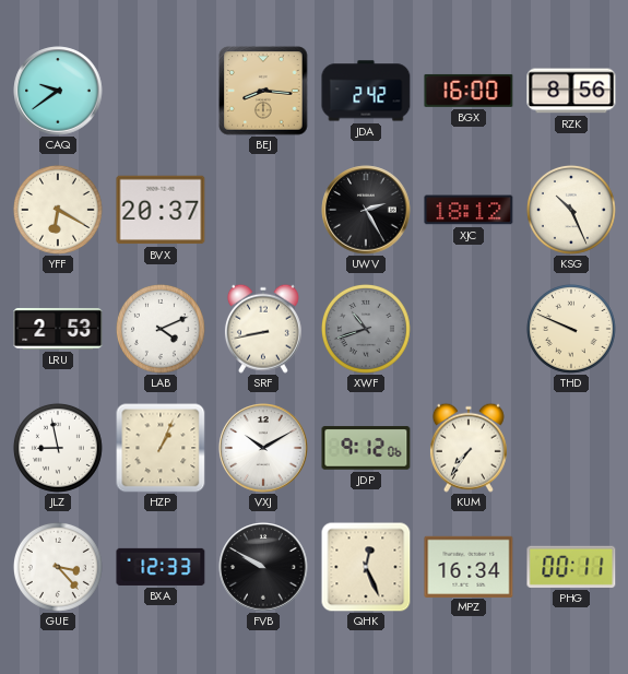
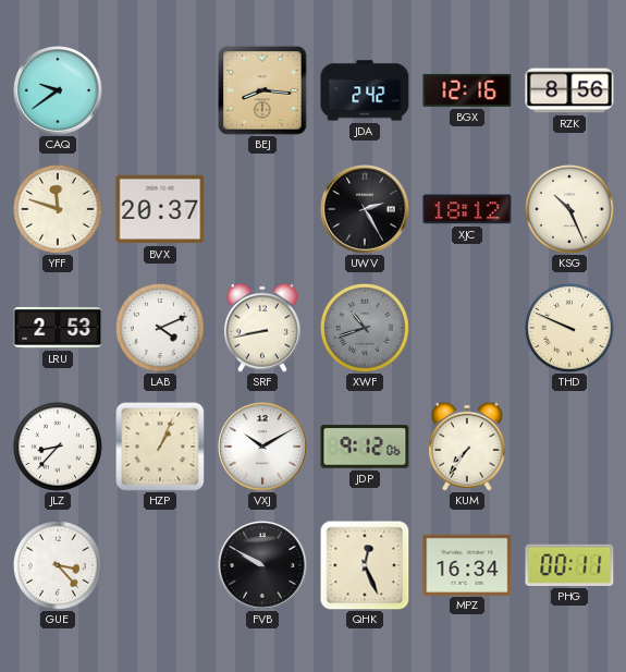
BGX: 16:00 -> 12:16
YFF: 6:20 -> 11:48
JLZ: 8:58 -> 8:37
BXA: 12:33 -> none
